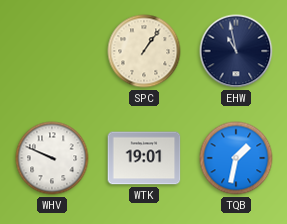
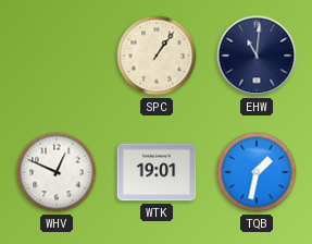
EHW: 10:58 -> 11:01
WHV: 9:49 -> 12:49
